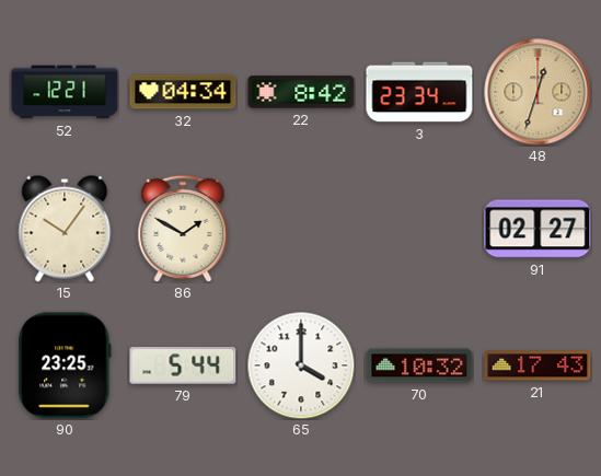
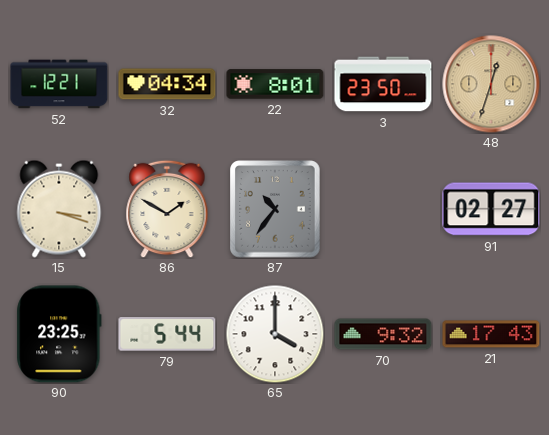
22: 8:42 -> 8:01
3: 23:34 -> 23:50
15: 10:06 -> 3:18
87: none -> 10:36
70: 10:32 -> 9:32
